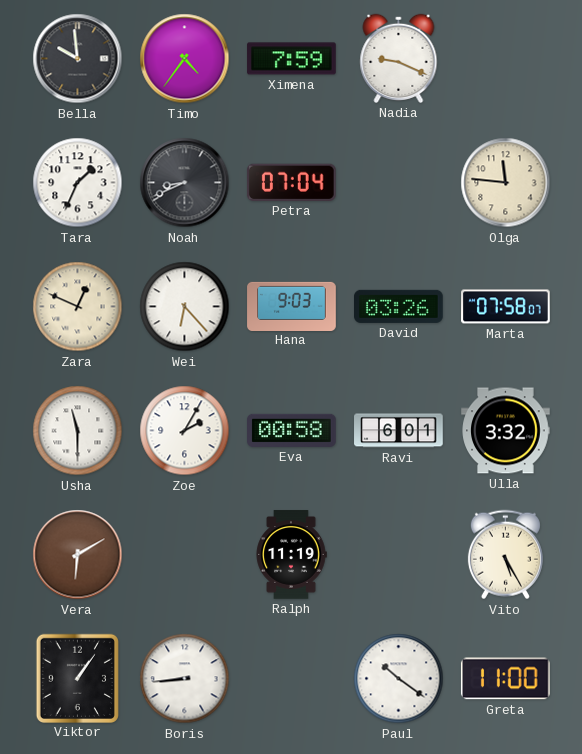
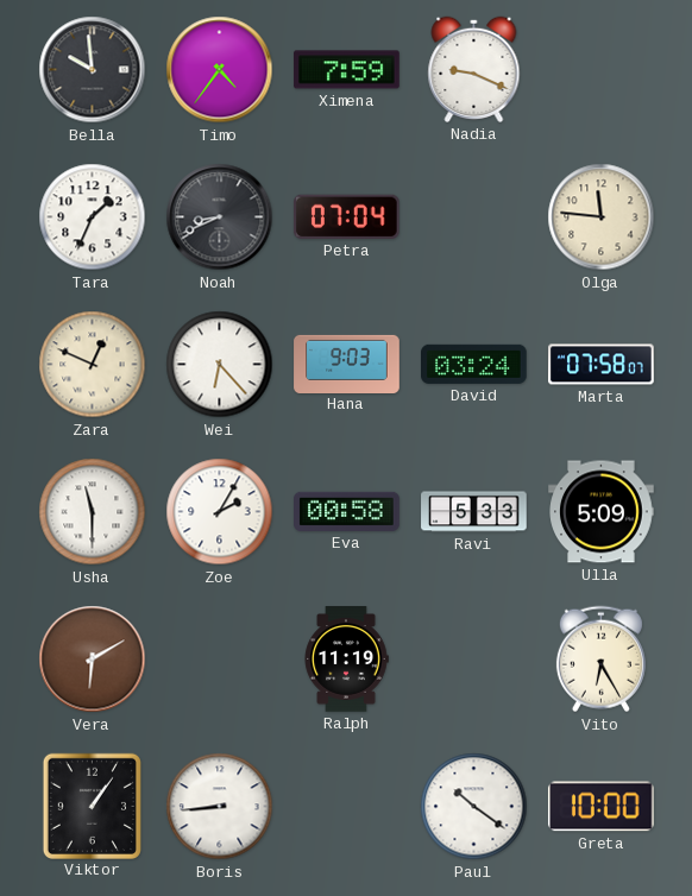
David: 03:26 -> 03:24
Ravi: 6:01 -> 5:33
Ulla: 3:32 -> 5:09
Vito: 5:25 -> 6:25
Greta: 11:00 -> 10:00
